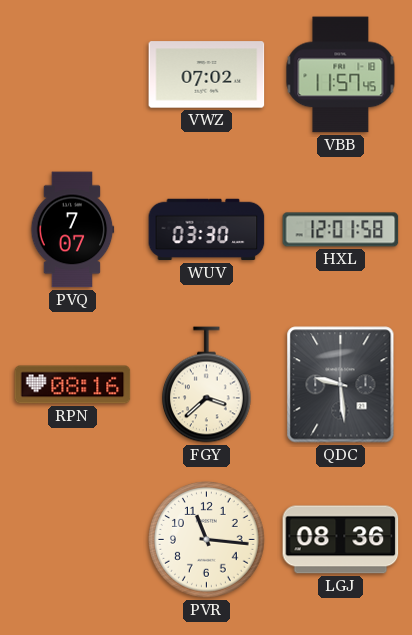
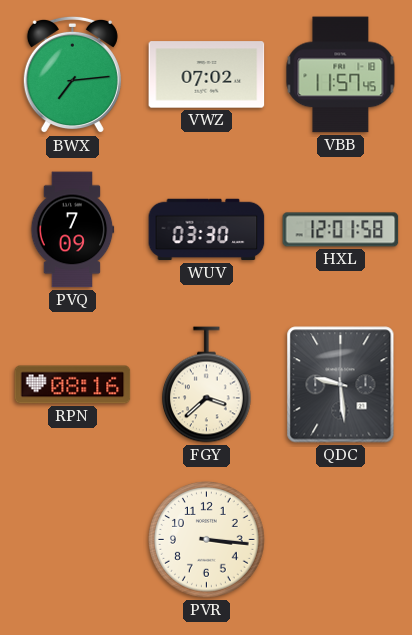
BWX: none -> 7:14
PVQ: 7:07 -> 7:09
PVR: 11:16 -> 3:16
LGJ: 08:36 -> none
